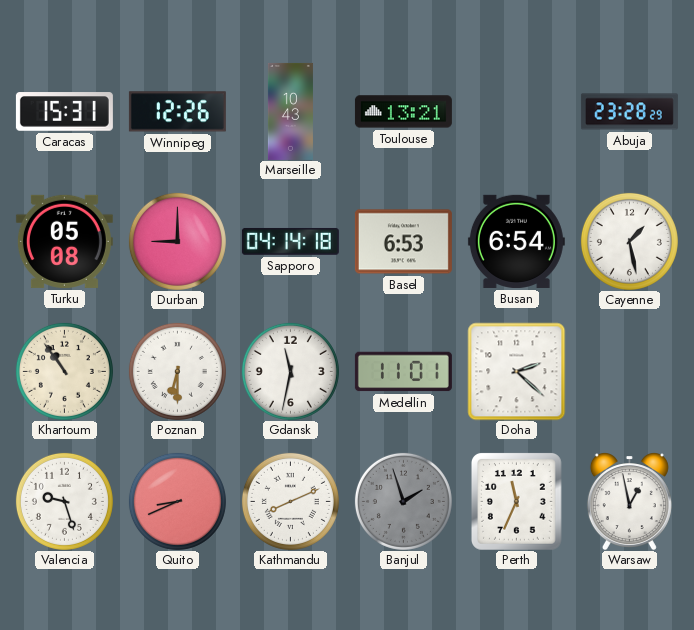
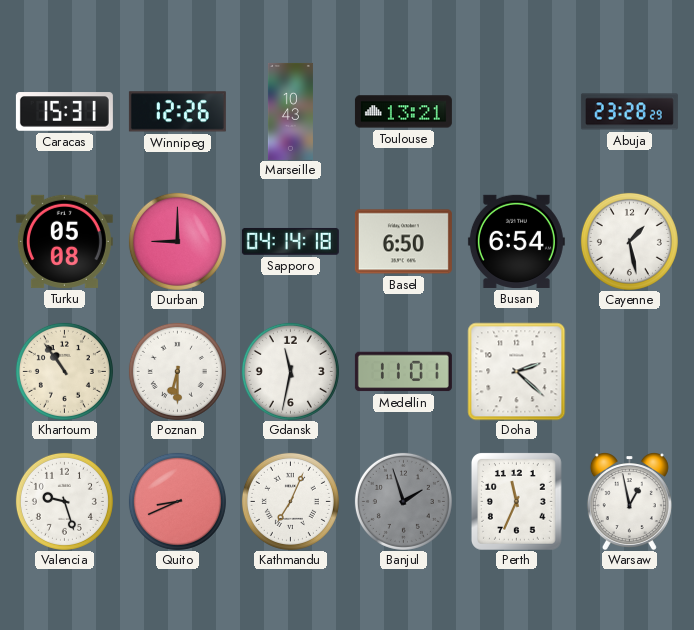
Basel: 6:53 -> 6:50
Kathmandu: 8:11 -> 7:04
